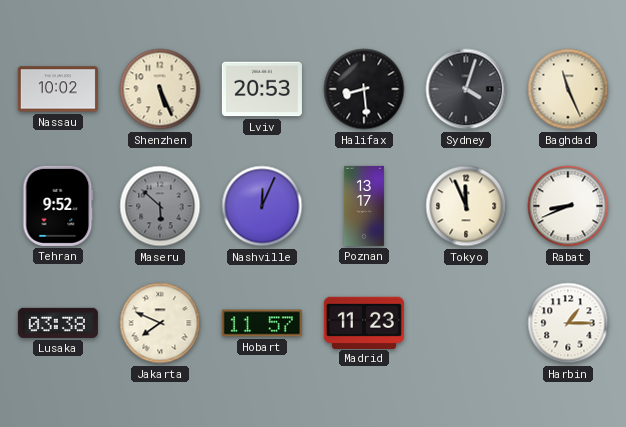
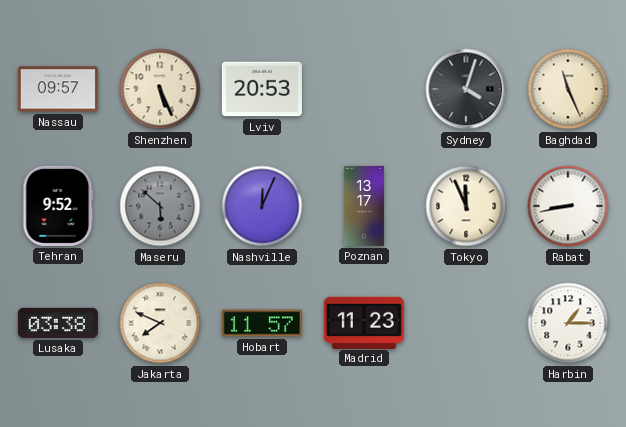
Nassau: 10:02 -> 09:57
Halifax: 8:29 -> none
Rabat: 8:41 -> 8:43
